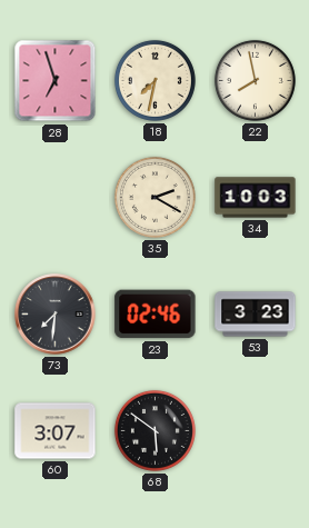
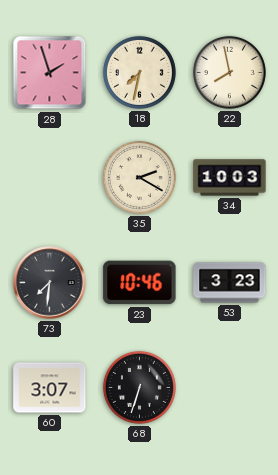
28: 6:57 -> 1:57
23: 02:46 -> 10:46
68: 5:51 -> 6:33
